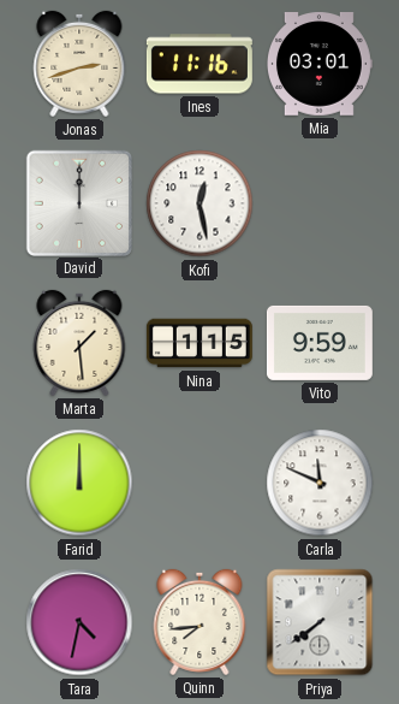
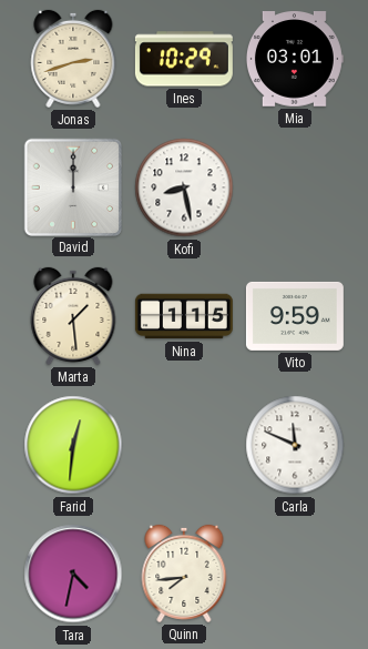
Ines: 11:16 -> 10:29
Kofi: 12:28 -> 8:28
Farid: 12:00 -> 12:31
Priya: 7:39 -> none
